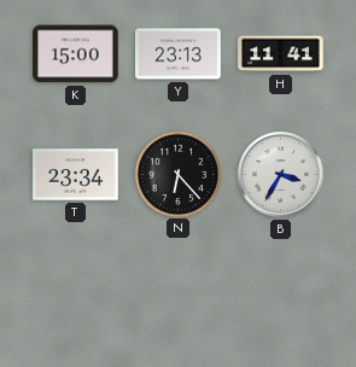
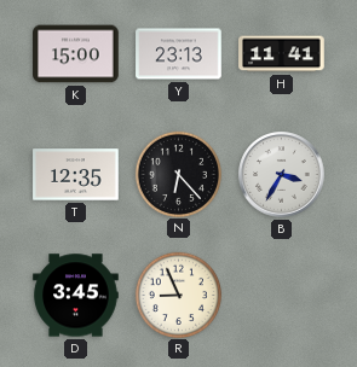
T: 23:34 -> 12:35
D: none -> 3:45
R: none -> 8:56
